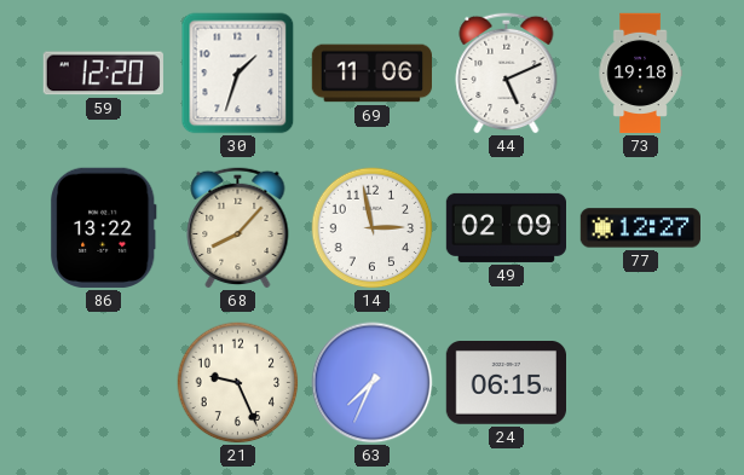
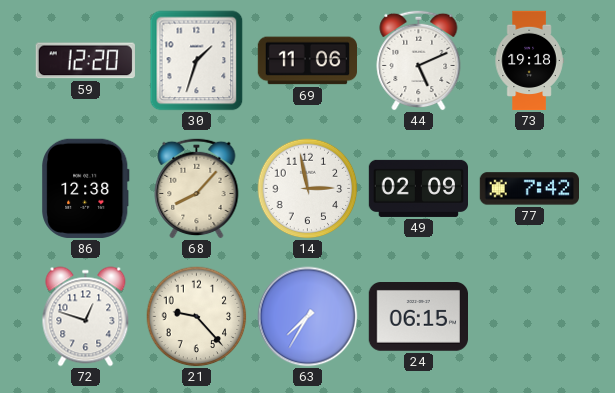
86: 13:22 -> 12:38
77: 12:27 -> 7:42
72: none -> 12:48
21: 9:26 -> 9:23
63: 7:34 -> 7:35
